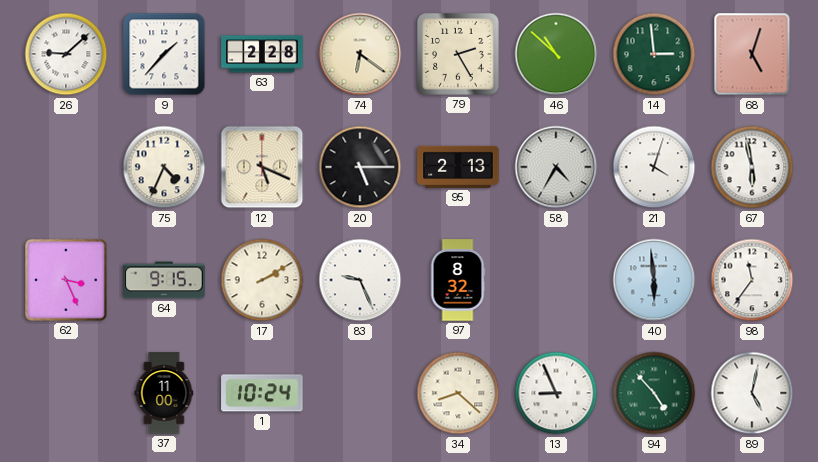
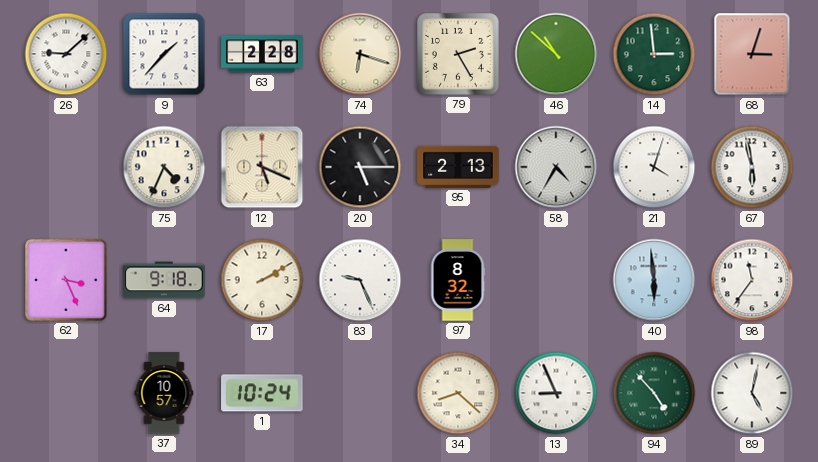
74: 6:21 -> 6:18
68: 5:03 -> 3:03
64: 9:15 -> 9:18
37: 11:00 -> 10:57
